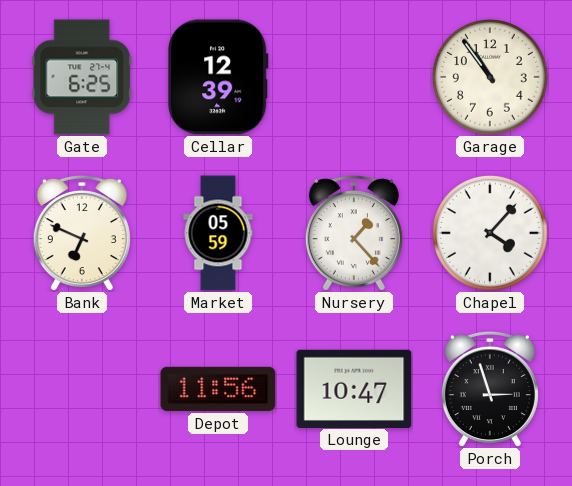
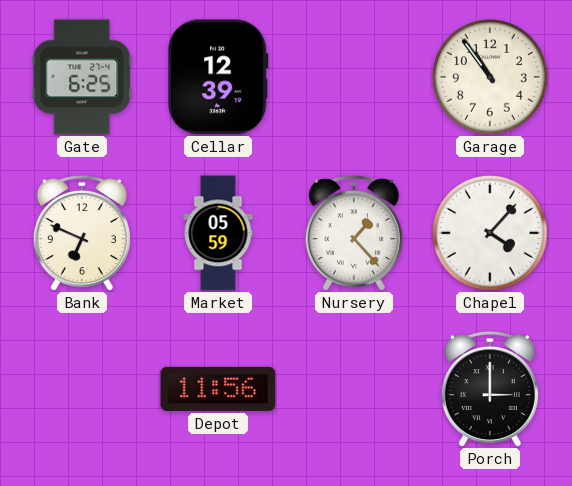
Lounge: 10:47 -> none
Porch: 2:57 -> 3:00
